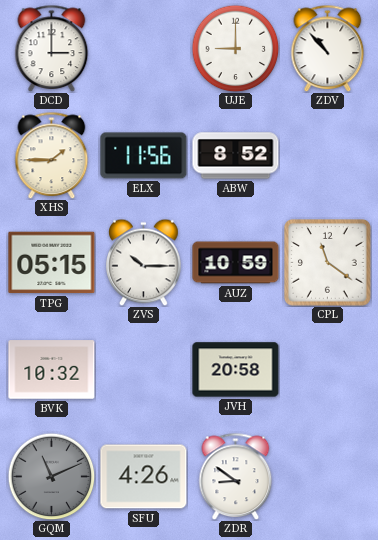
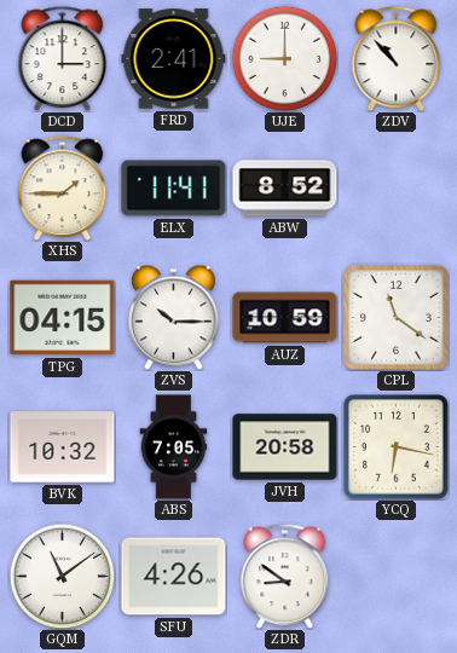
FRD: none -> 2:41
ELX: 11:56 -> 11:41
TPG: 05:15 -> 04:15
ABS: none -> 7:05
YCQ: none -> 6:17
GQM: 11:11 -> 11:09
GQM dial: grey -> white
